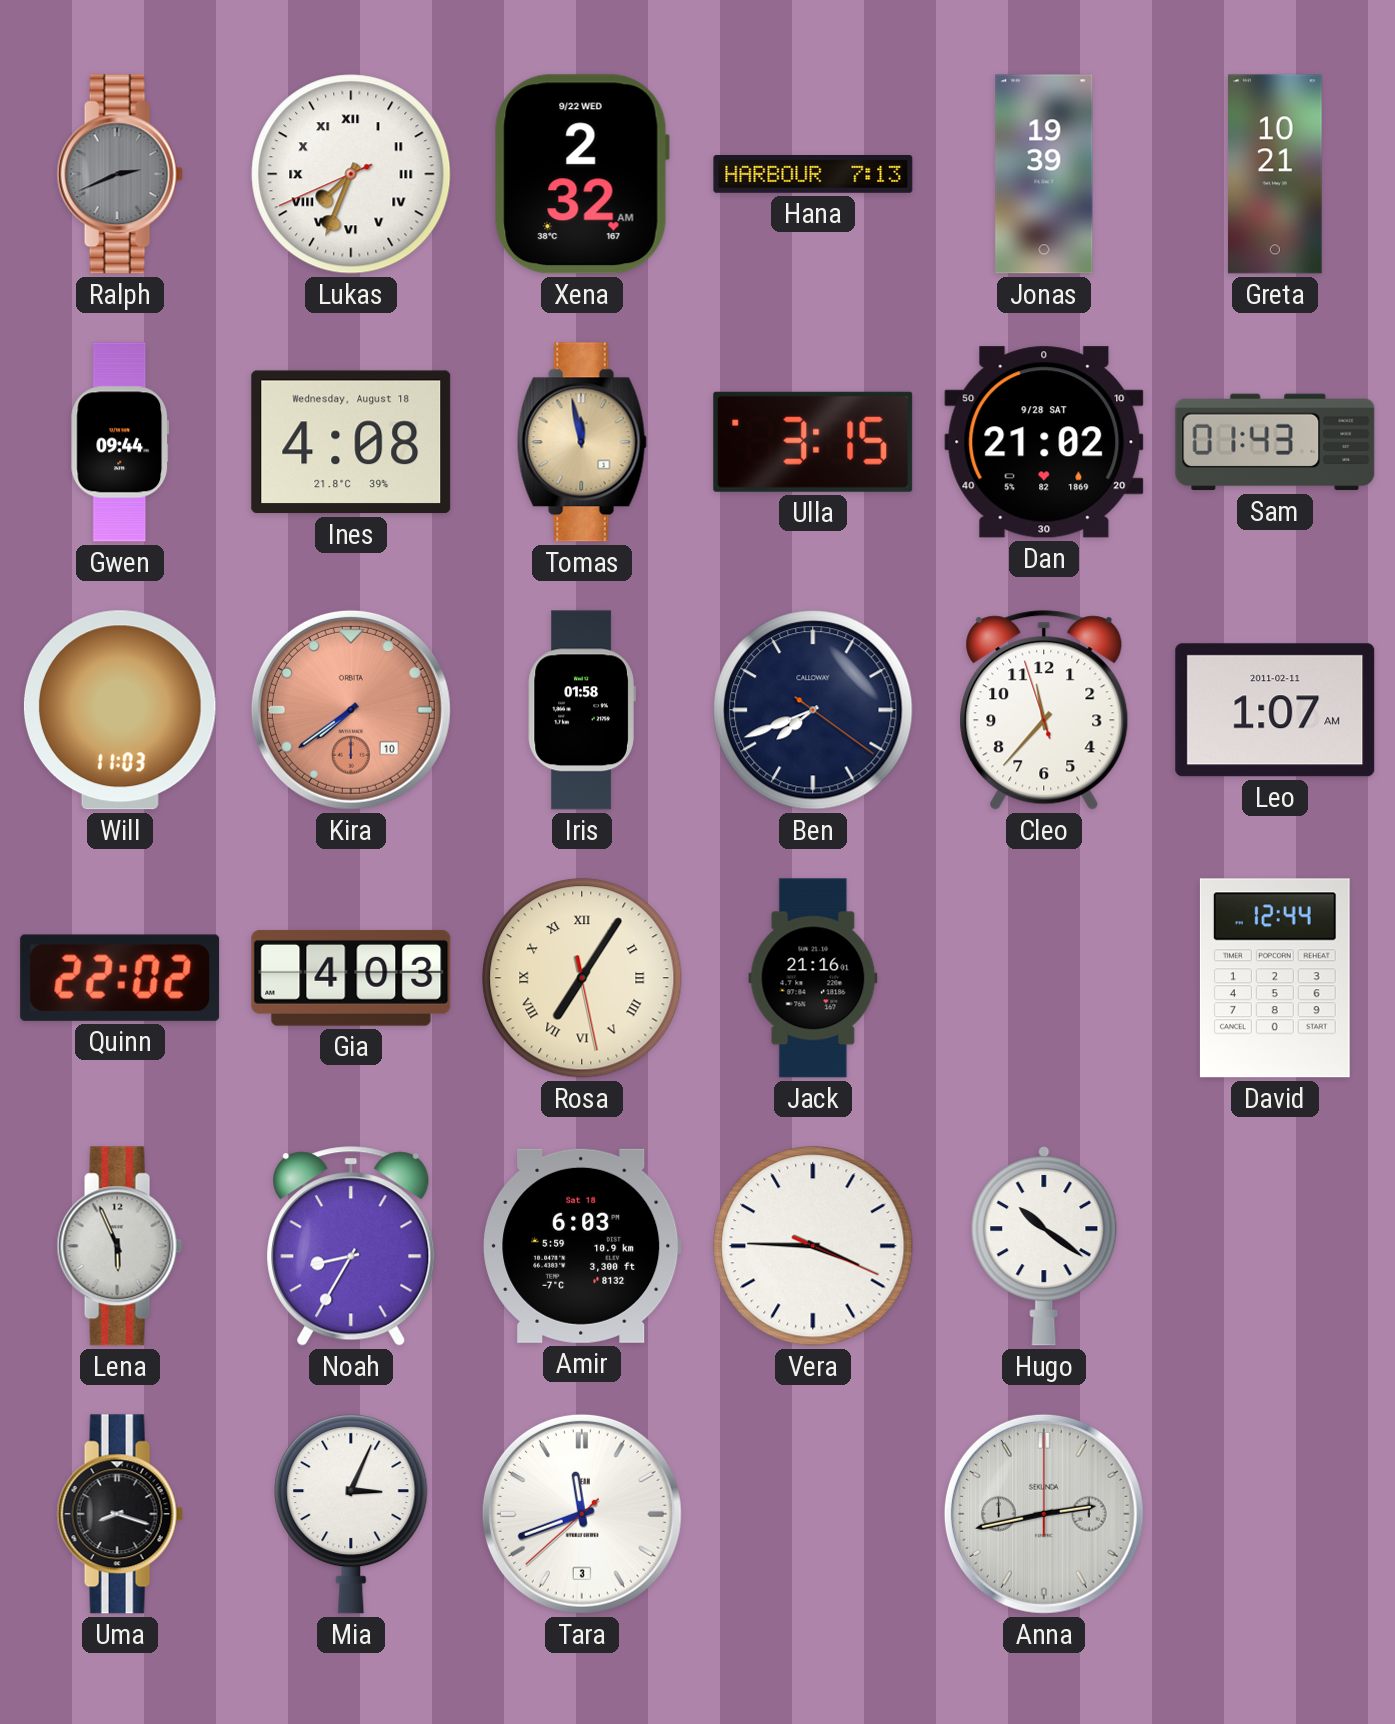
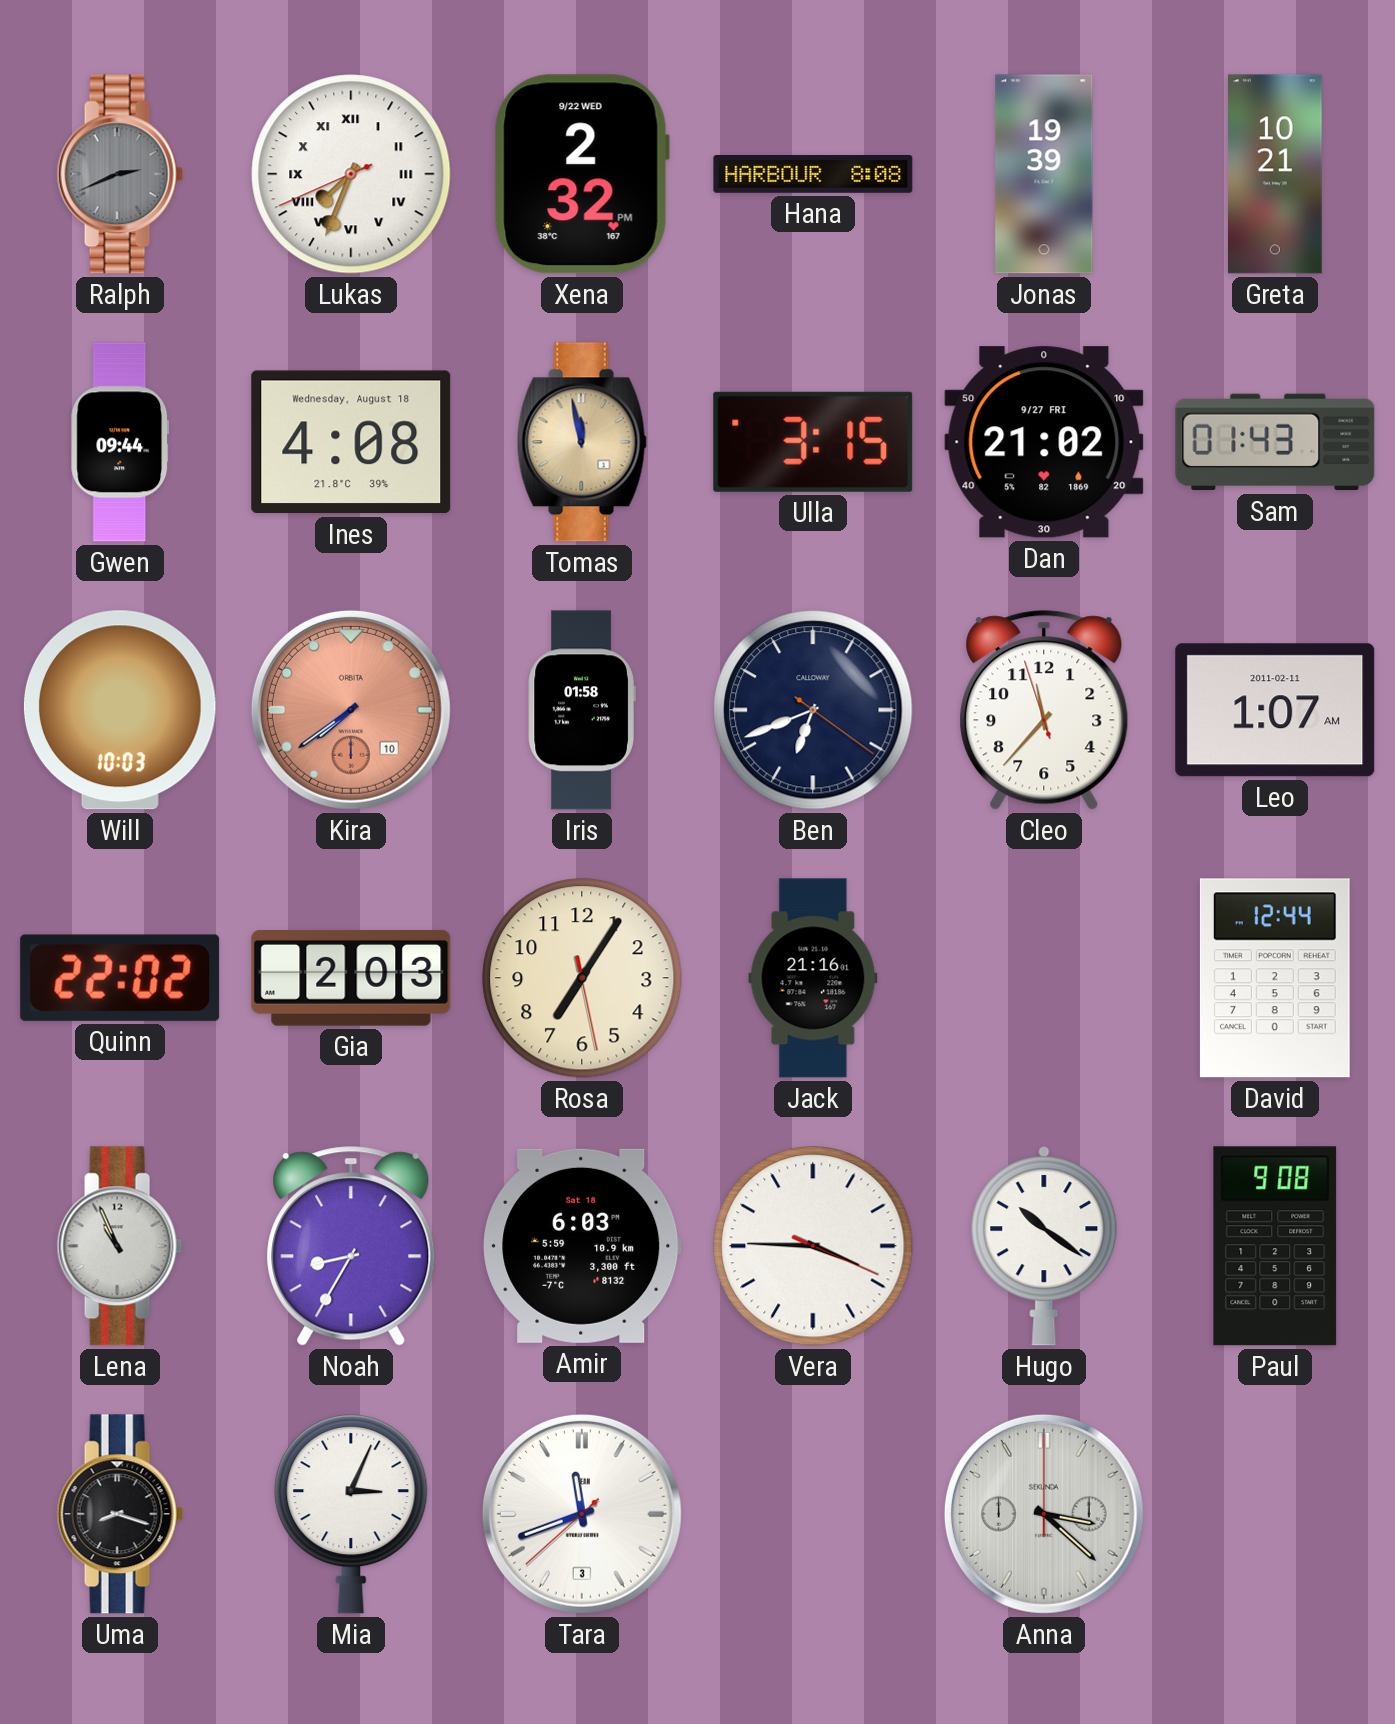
Xena: 2:32 AM -> 2:32 PM
Hana: 7:13 -> 8:08
Dan date: 9/28 SAT -> 9/27 FRI
Will: 11:03 -> 10:03
Ben: 7:41 -> 6:41
Gia: 4:03 -> 2:03
Rosa numerals: Roman -> Arabic
Lena: 5:56 -> 10:56
Paul: none -> 9:08
Anna: 2:43 -> 3:22
